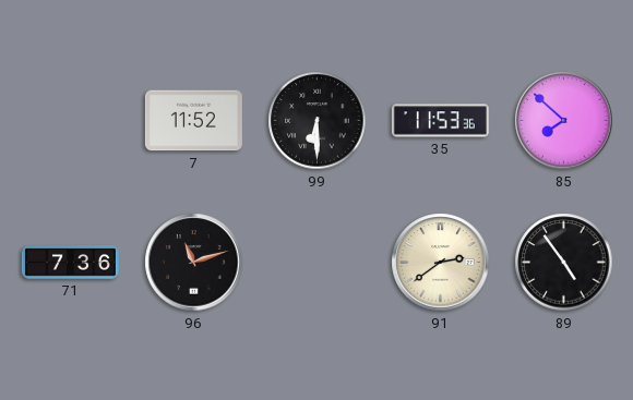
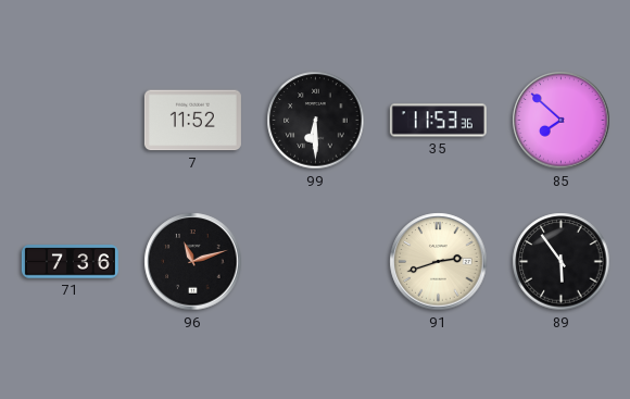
91: 2:39 -> 2:42
89: 4:54 -> 5:54
